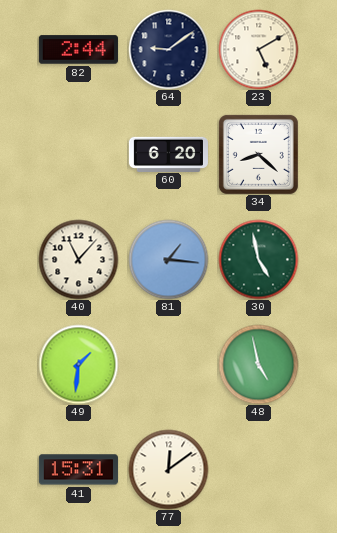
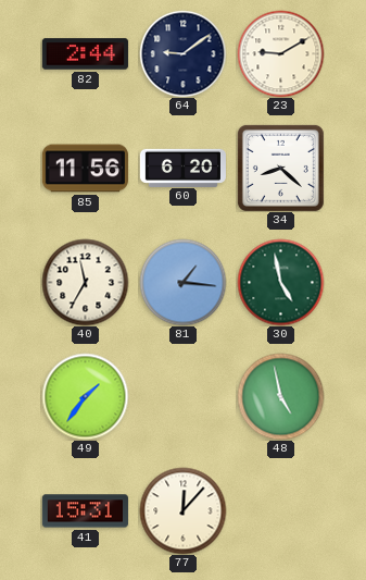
23: 5:10 -> 9:10
85: none -> 11:56
40: 11:07 -> 11:35
49: 1:31 -> 1:36
77: 12:09 -> 12:07
